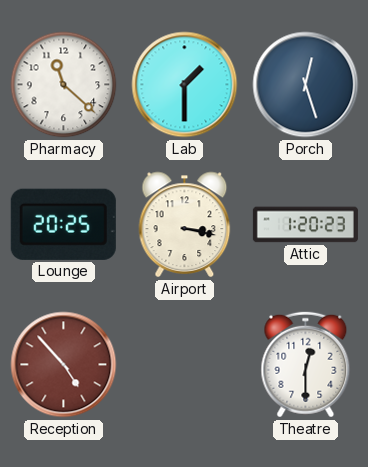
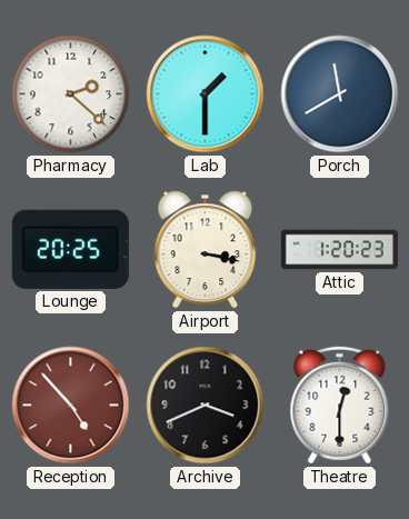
Pharmacy: 11:22 -> 2:22
Porch: 12:27 -> 11:40
Archive: none -> 3:41
